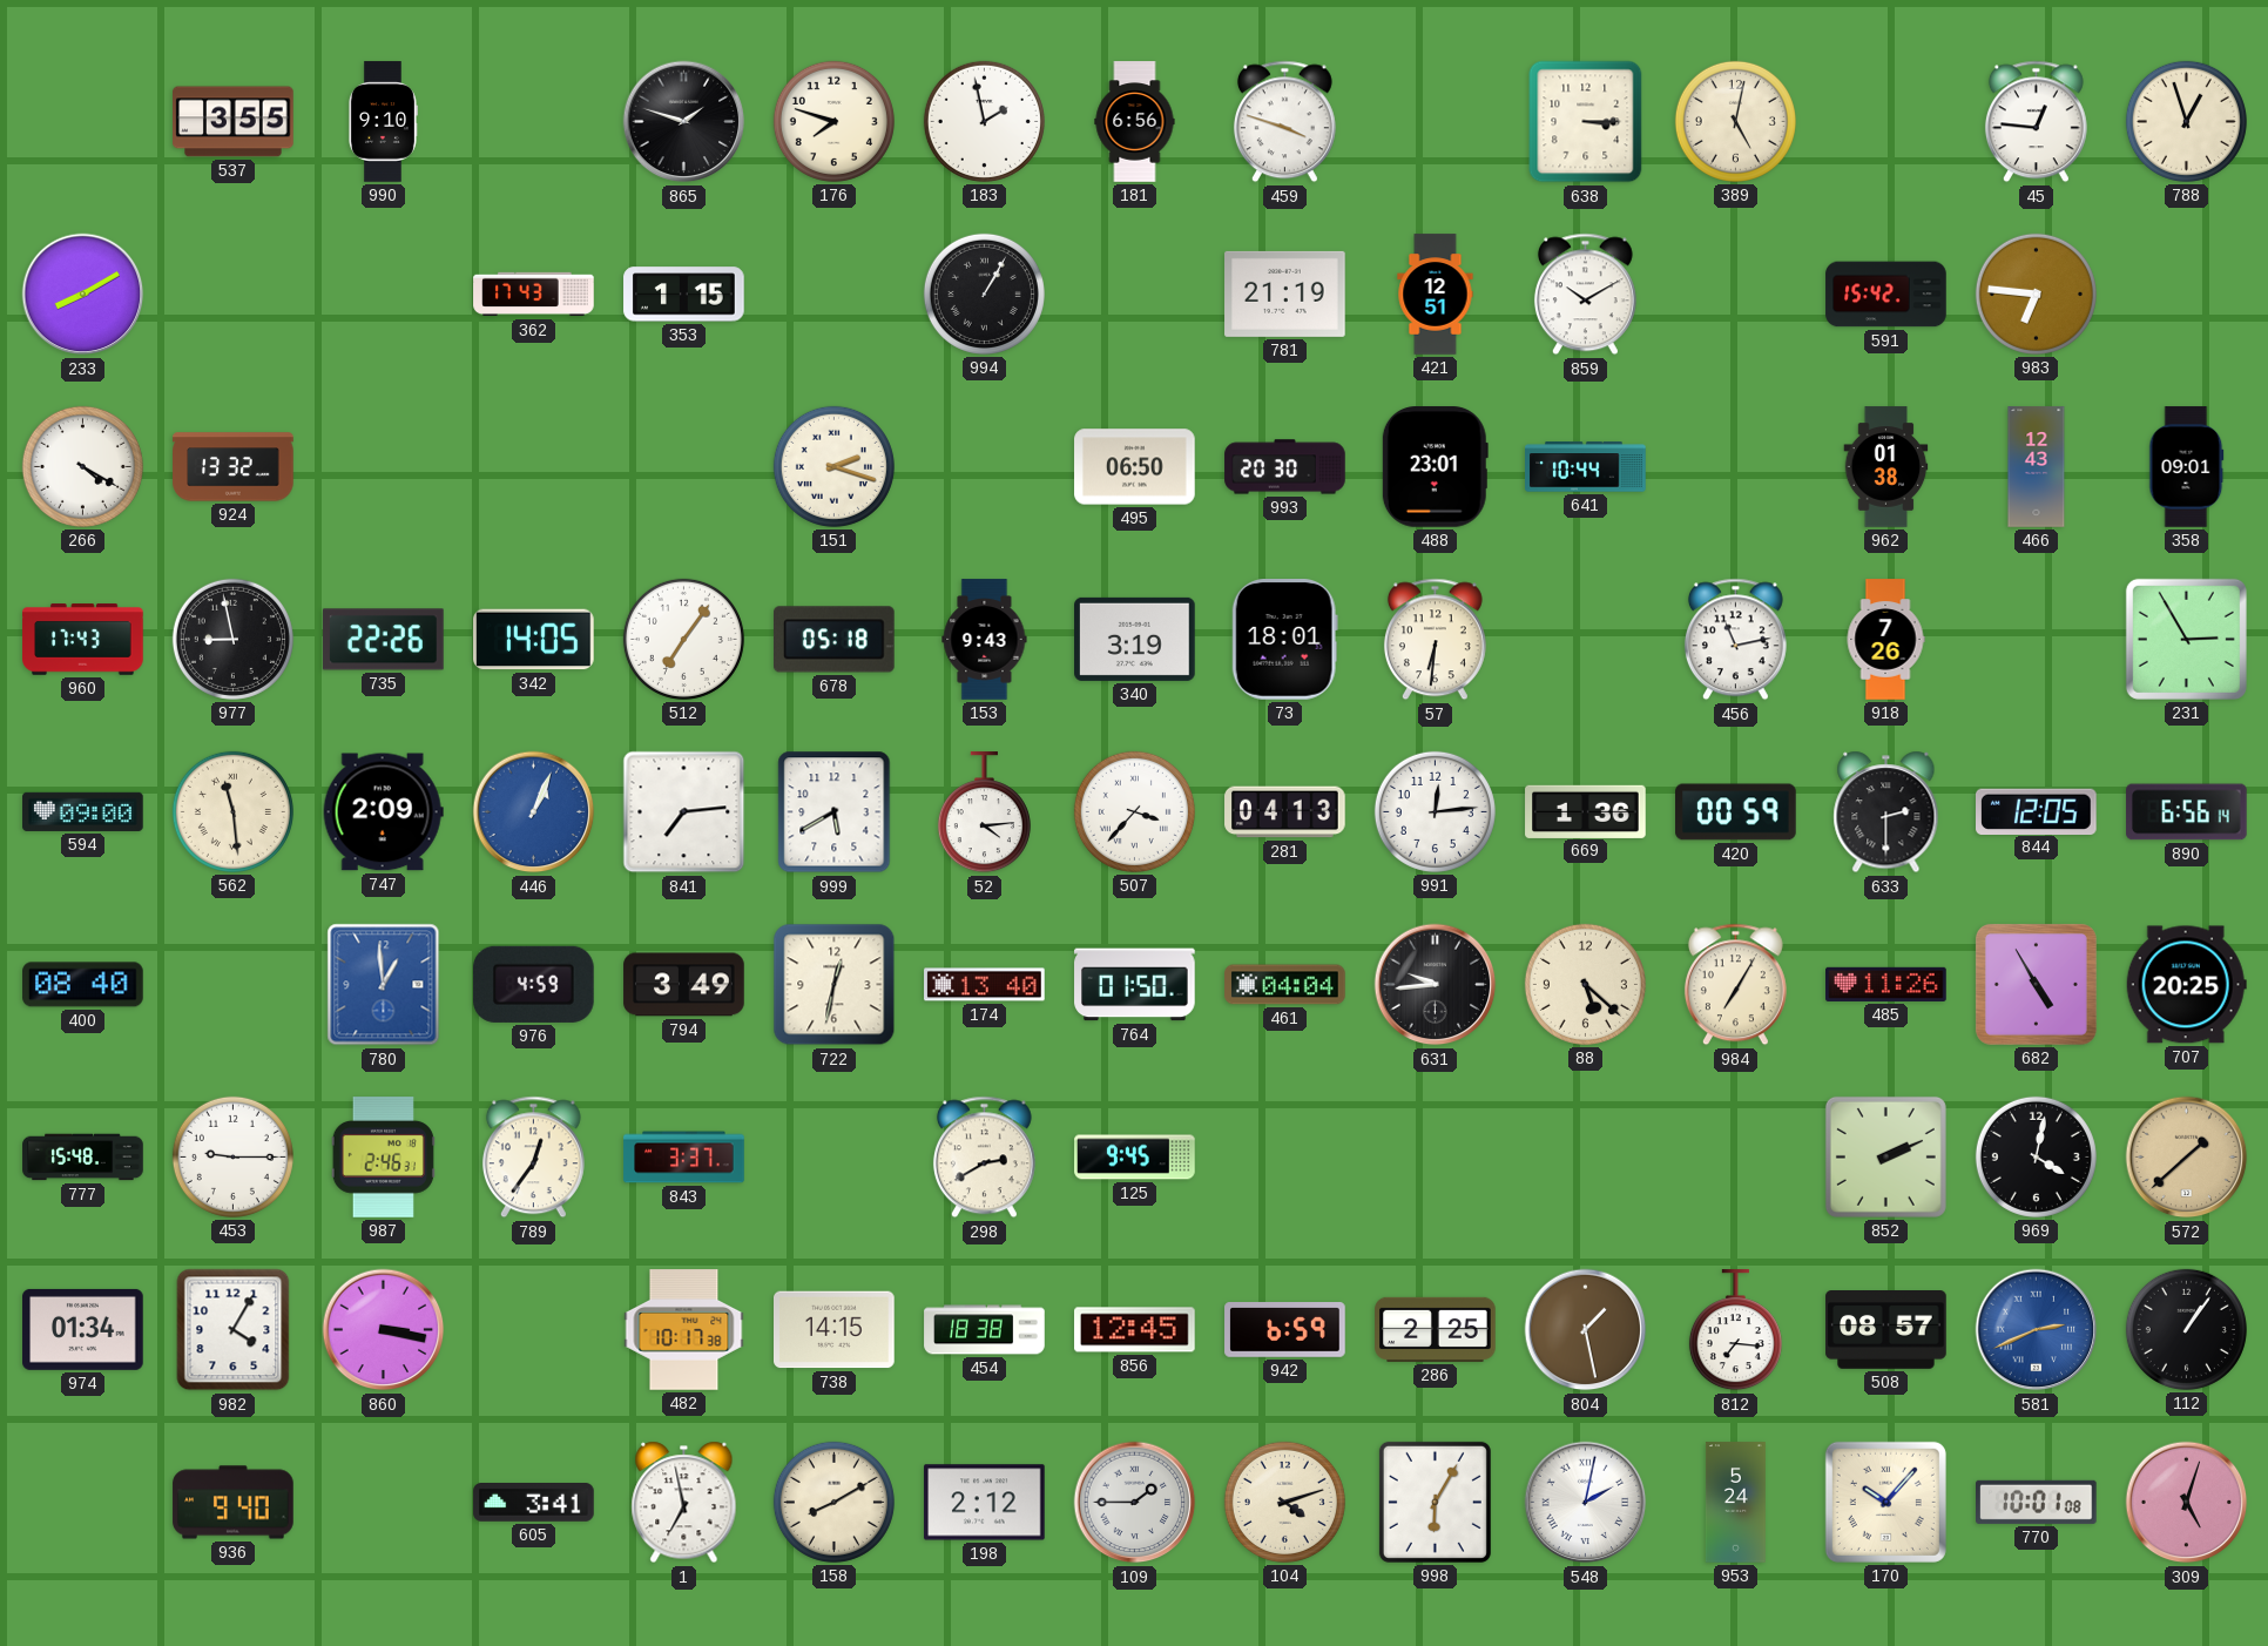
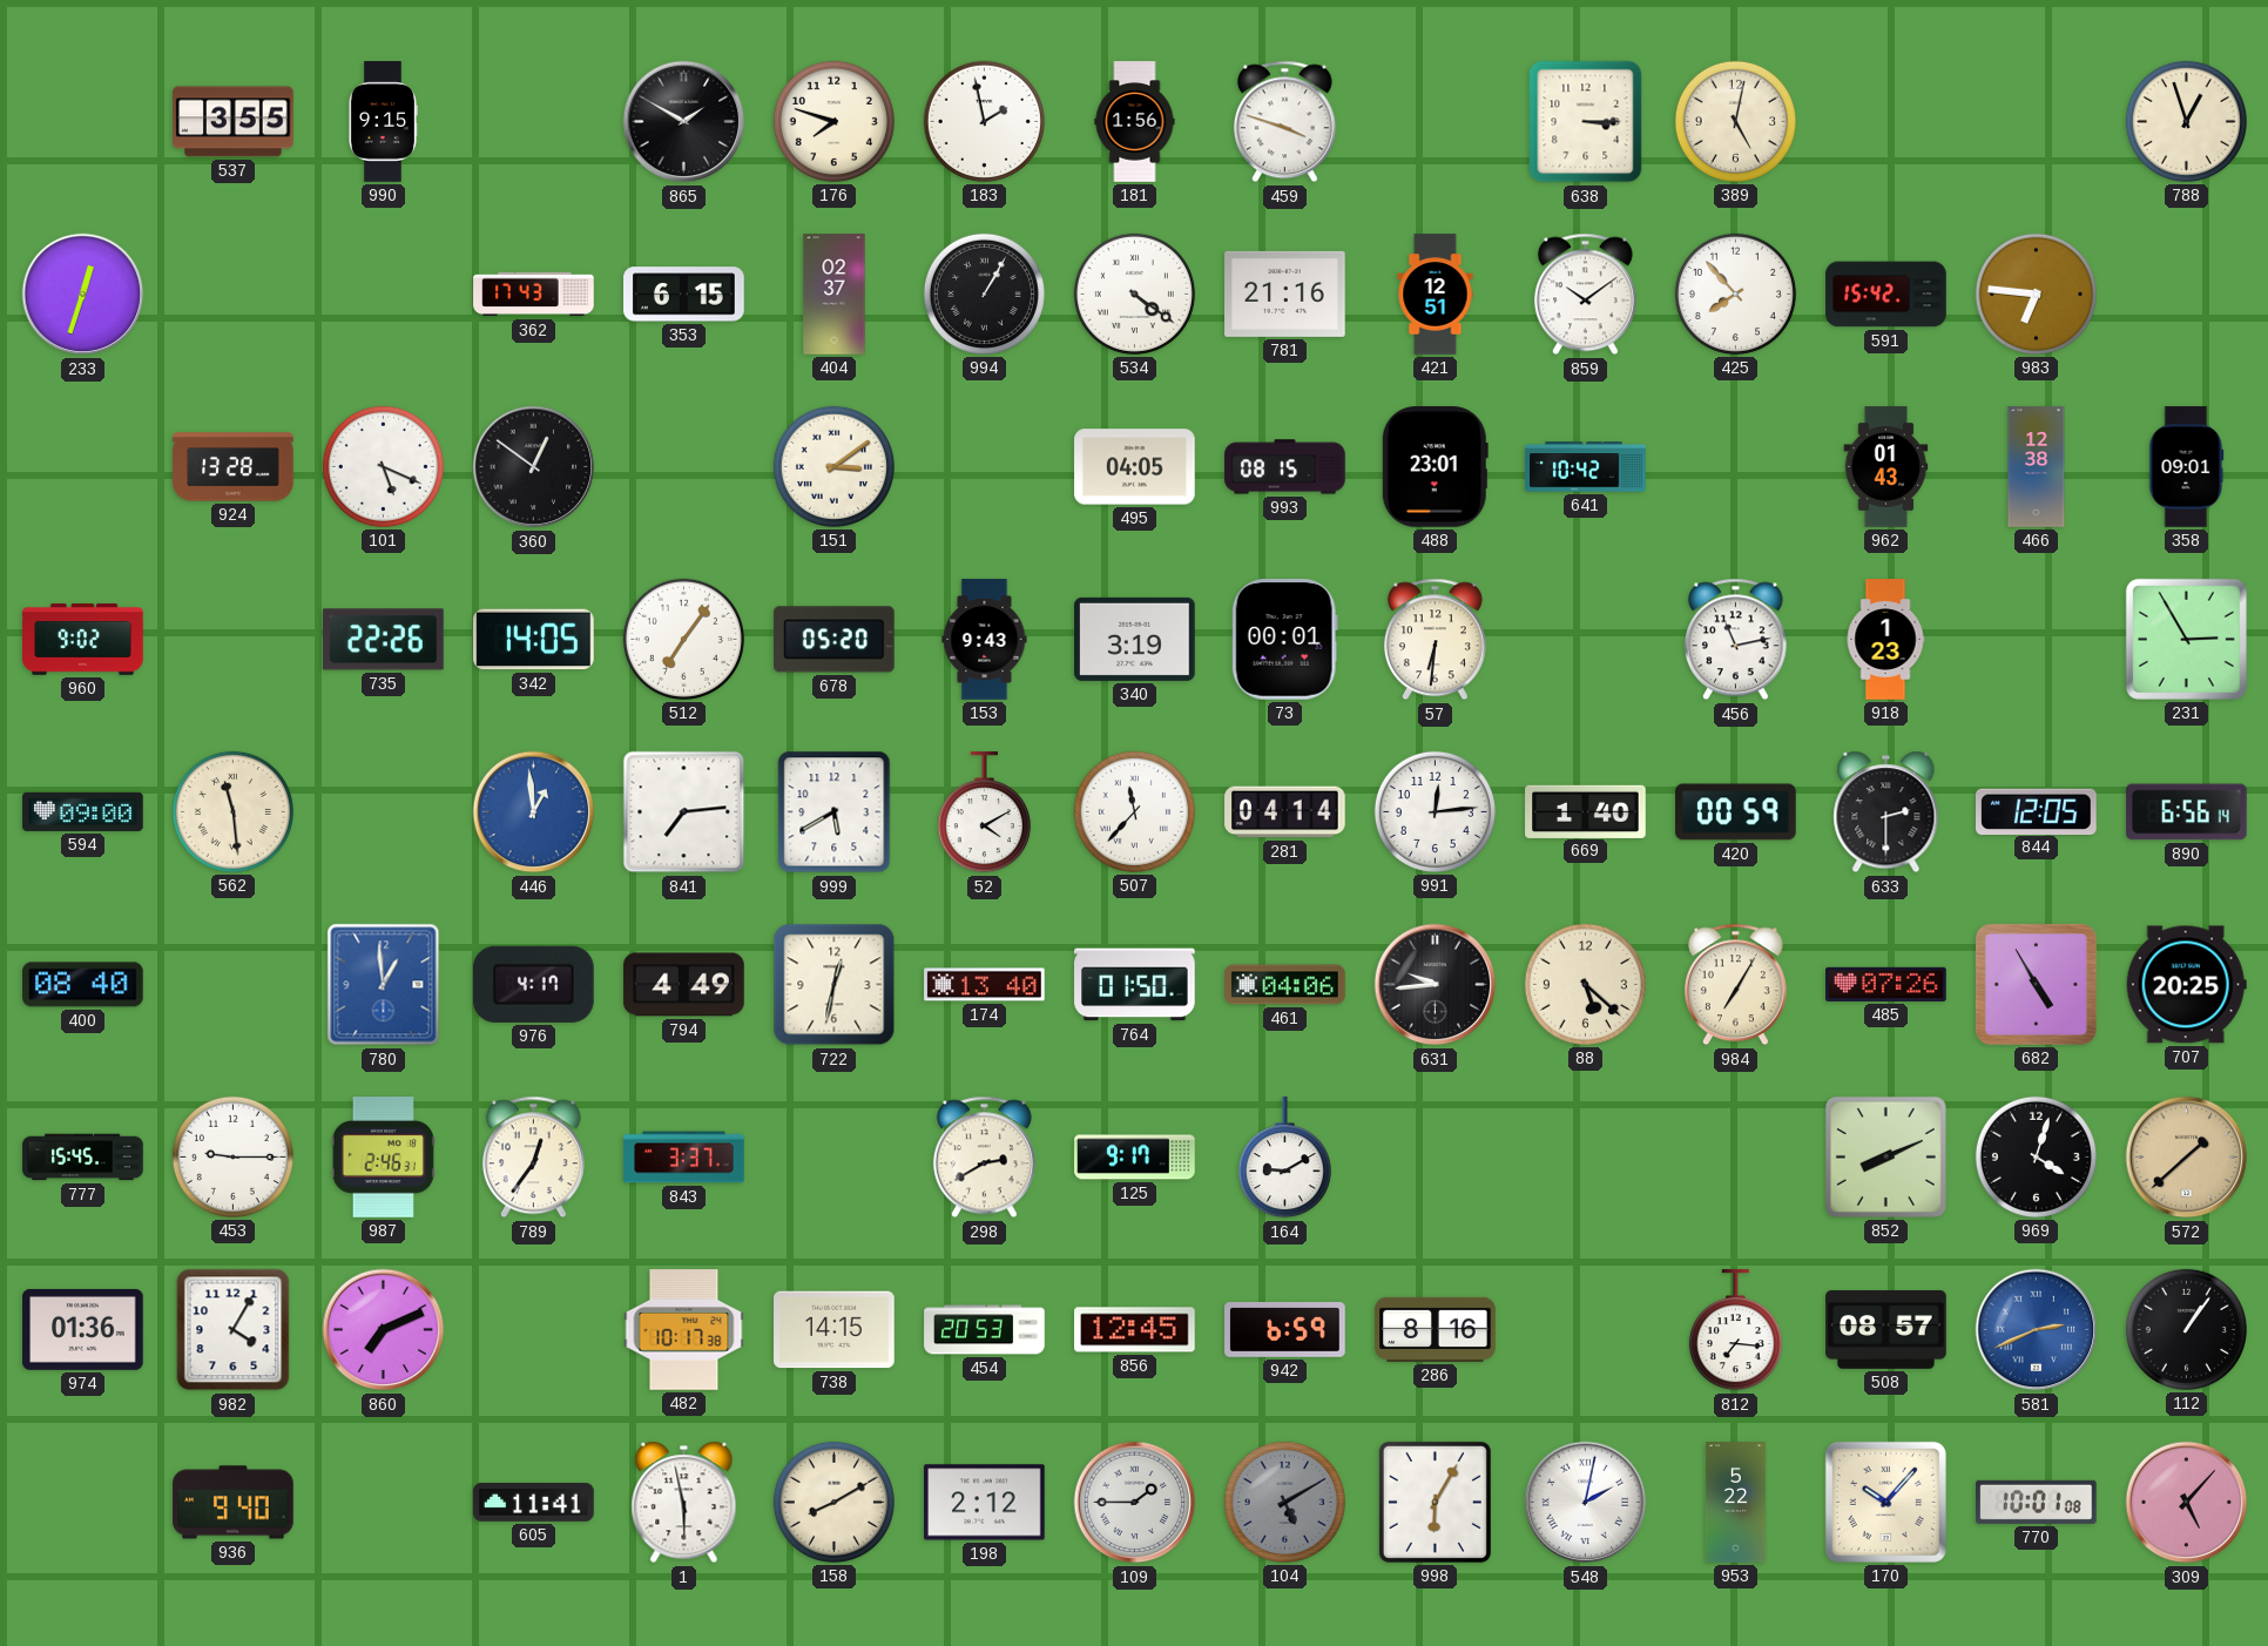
990: 9:10 -> 9:15
865: 1:48 -> 1:50
181: 6:56 -> 1:56
45: 12:46 -> none
233: 8:10 -> 12:33
353: 1:15 -> 6:15
404: none -> 02:37
534: none -> 4:21
781: 21:19 -> 21:16
859: 10:10 -> 10:09
425: none -> 7:53
266: 4:20 -> none
924: 13:32 -> 13:28
101: none -> 5:19
360: none -> 12:51
151: 2:18 -> 3:09
495: 06:50 -> 04:05
993: 20:30 -> 08:15
641: 10:44 -> 10:42
962: 01:38 -> 01:43
466: 12:43 -> 12:38
960: 17:43 -> 9:02
977: 8:58 -> none
678: 05:18 -> 05:20
73: 18:01 -> 00:01
918: 7:26 -> 1:23
747: 2:09 -> none
446: 1:04 -> 12:59
52: 4:14 -> 4:10
507: 3:37 -> 11:37
281: 04:13 -> 04:14
669: 1:36 -> 1:40
976: 4:59 -> 4:17
794: 3:49 -> 4:49
461: 04:04 -> 04:06
485: 11:26 -> 07:26
777: 15:48 -> 15:45
125: 9:45 -> 9:17
164: none -> 9:10
852: 2:11 -> 8:11
969: 4:02 -> 4:03
974: 01:34 -> 01:36
860: 3:17 -> 7:11
454: 18:38 -> 20:53
286: 2:25 -> 8:16
804: 1:28 -> none
605: 3:41 -> 11:41
1: 6:58 -> 5:58
104: 4:12 -> 5:10
104 dial: cream -> grey
953: 5:24 -> 5:22
309: 5:03 -> 5:07
